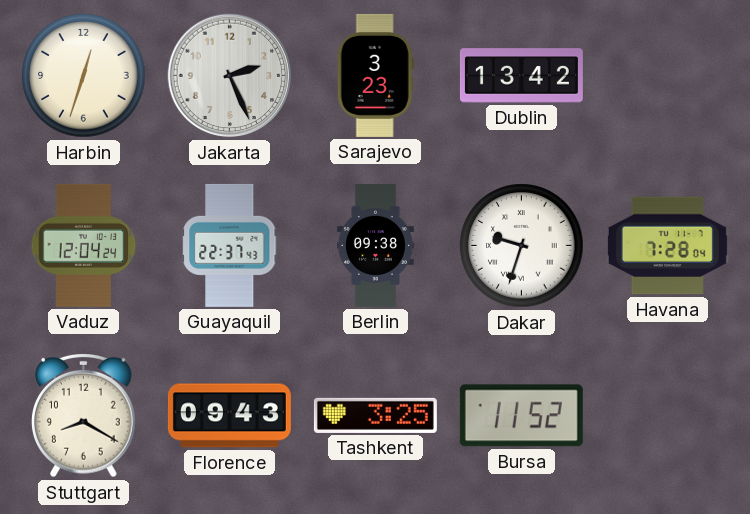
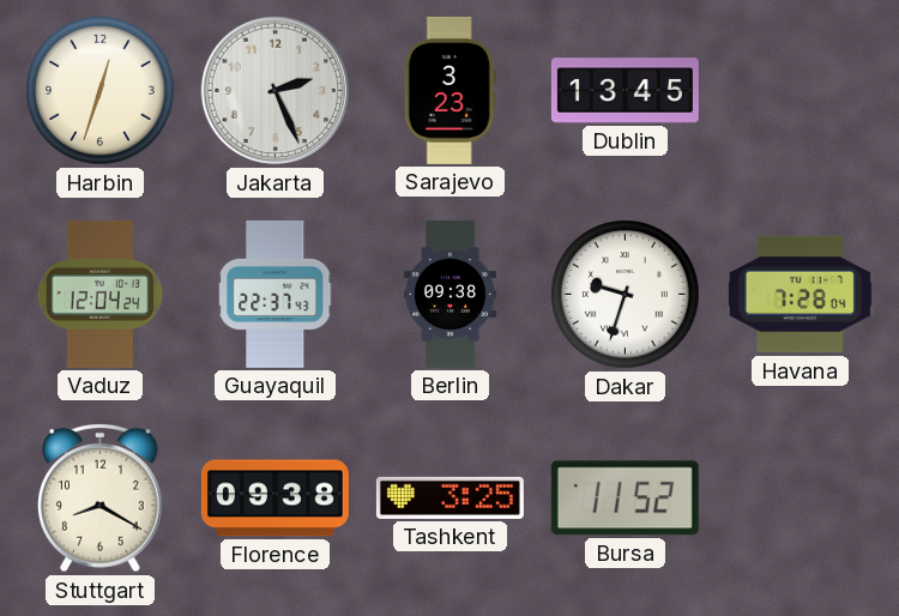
Dublin: 13:42 -> 13:45
Florence: 09:43 -> 09:38
